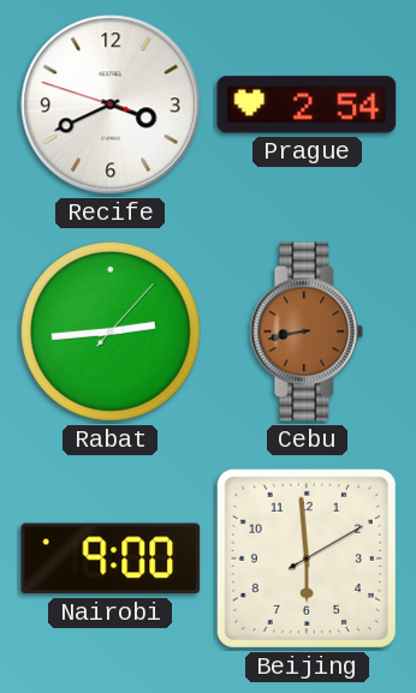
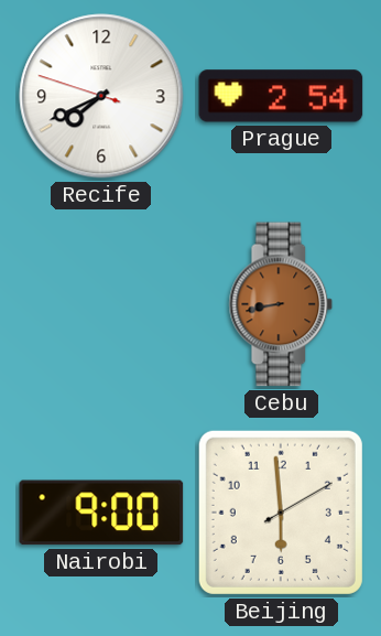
Recife: 3:40 -> 7:40
Rabat: 2:44 -> none
